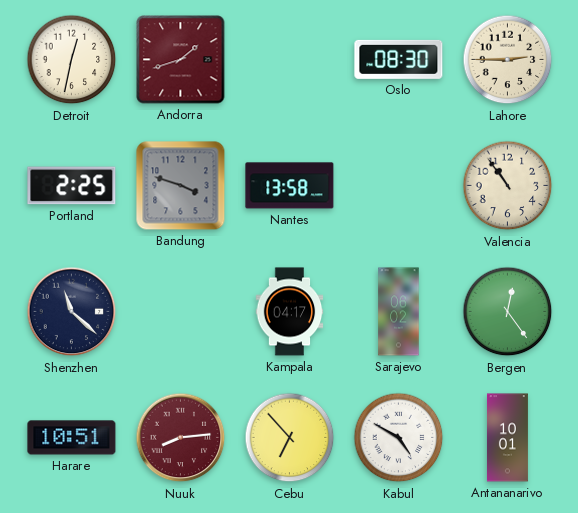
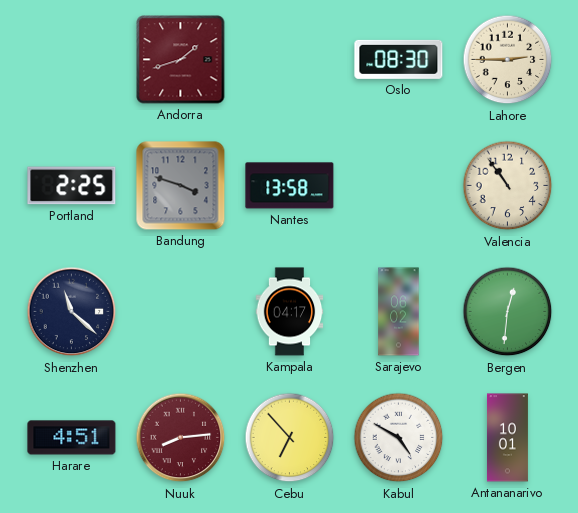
Detroit: 12:32 -> none
Bergen: 12:24 -> 12:31
Harare: 10:51 -> 4:51
